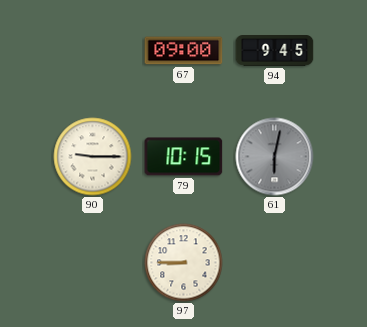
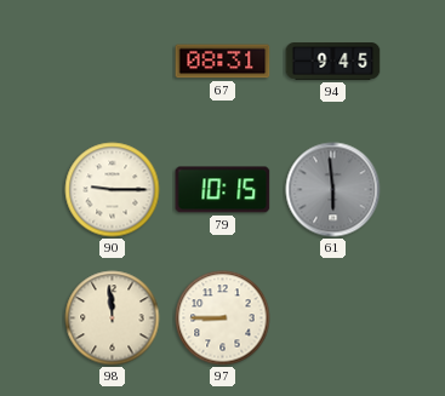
67: 09:00 -> 08:31
61: 6:02 -> 5:59
98: none -> 11:59
